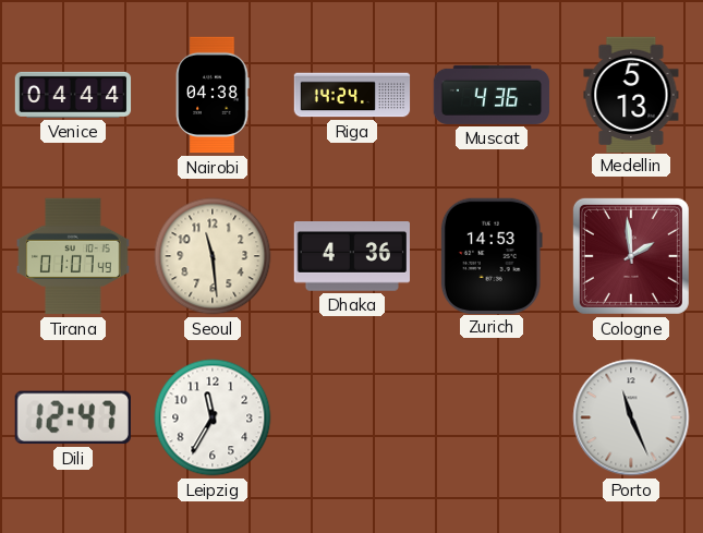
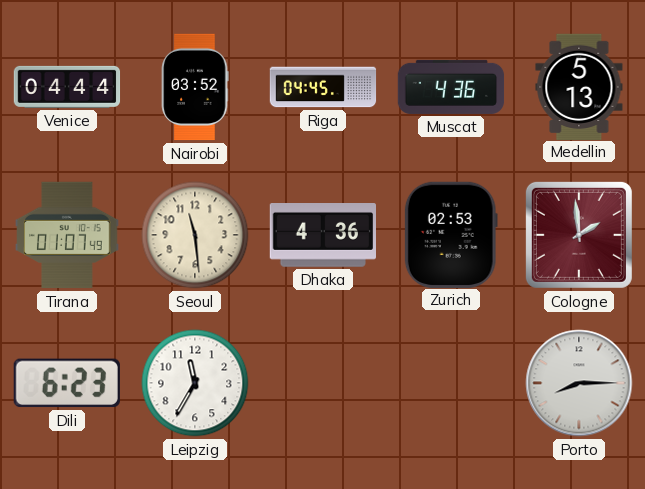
Nairobi: 04:38 -> 03:52
Riga: 14:24 -> 04:45
Zurich: 14:53 -> 02:53
Dili: 12:47 -> 6:23
Porto: 11:26 -> 8:15
